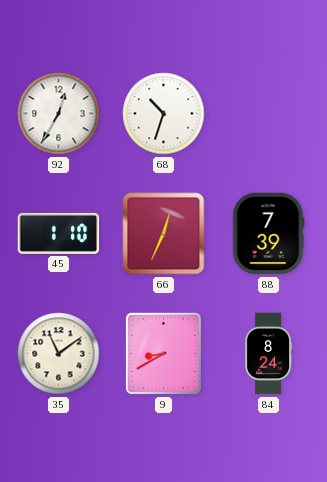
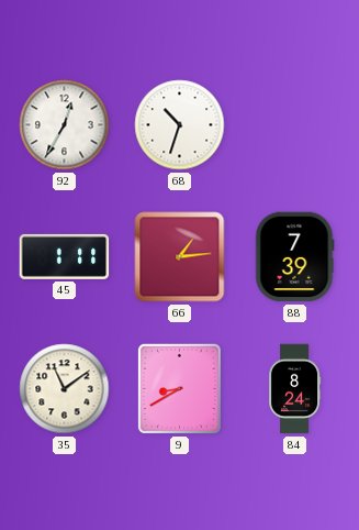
45: 1:10 -> 1:11
66: 12:34 -> 1:14
